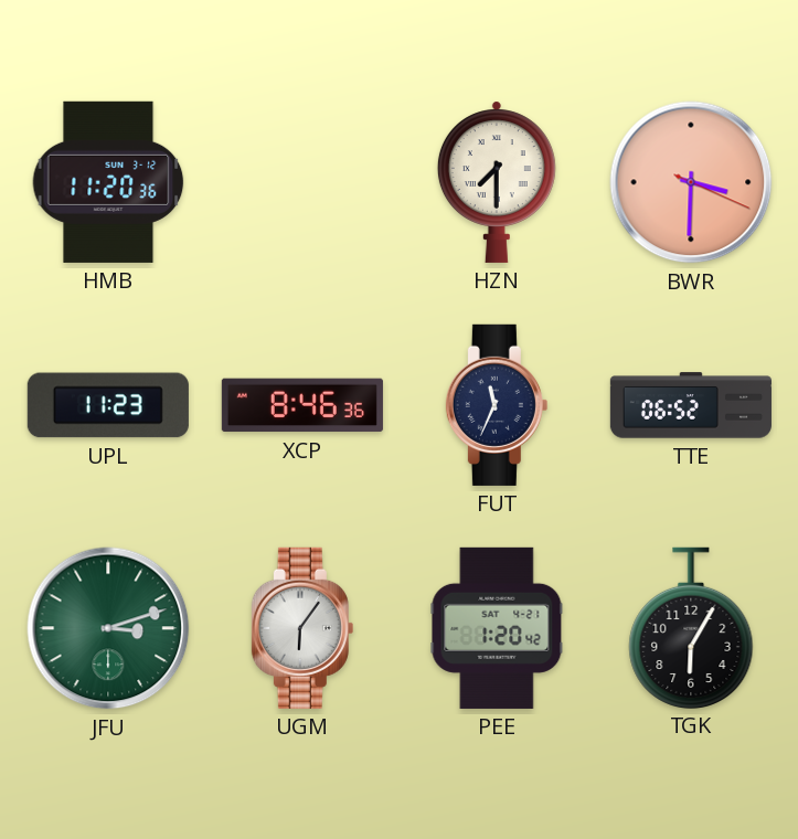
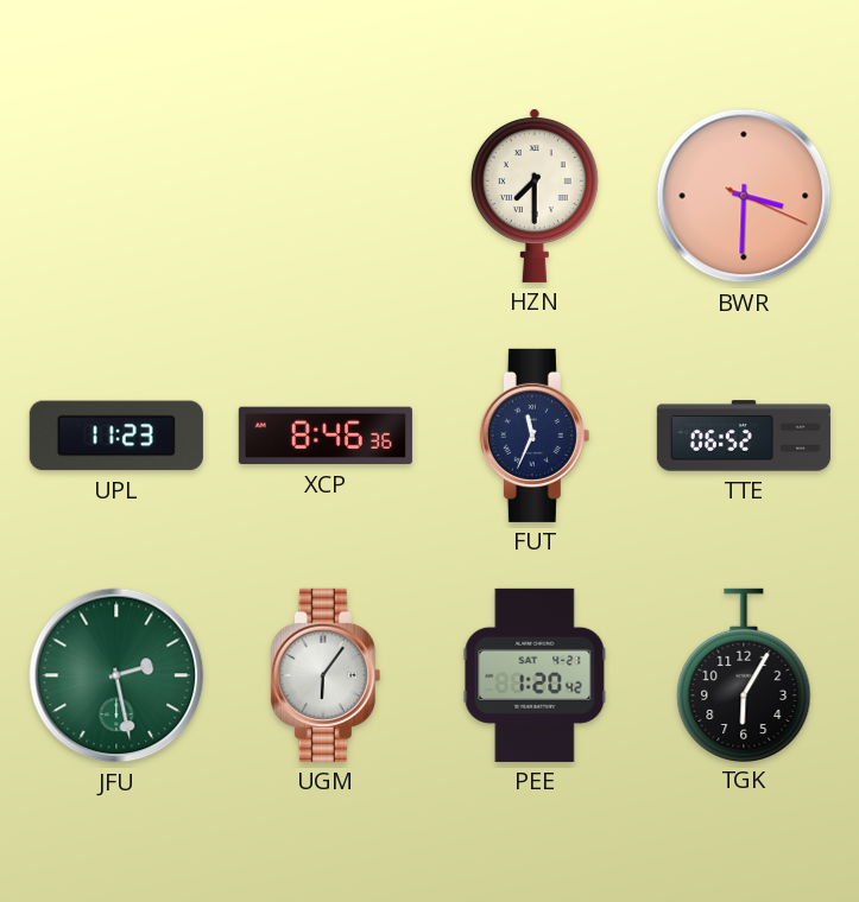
HMB: 11:20 -> none
JFU: 3:12 -> 2:28
